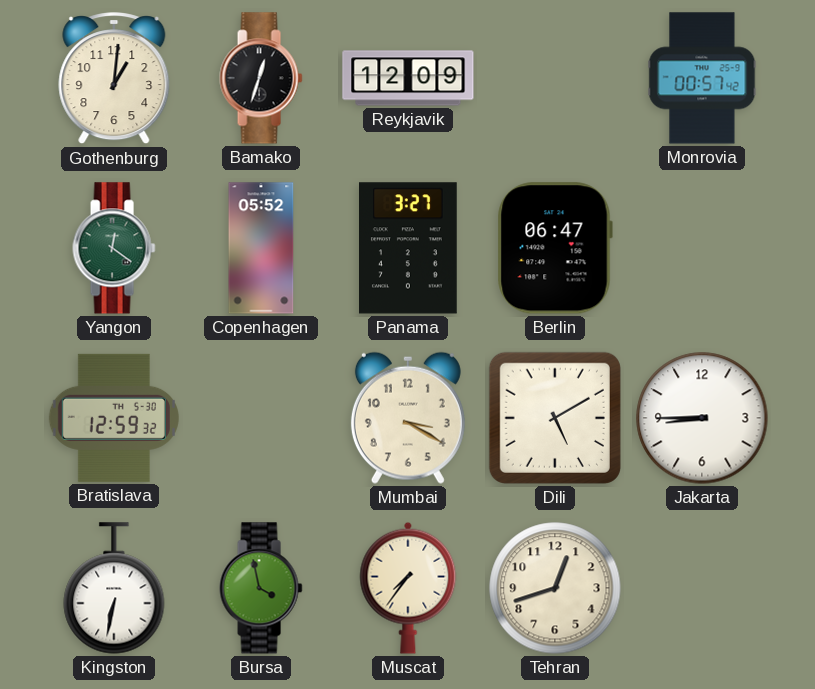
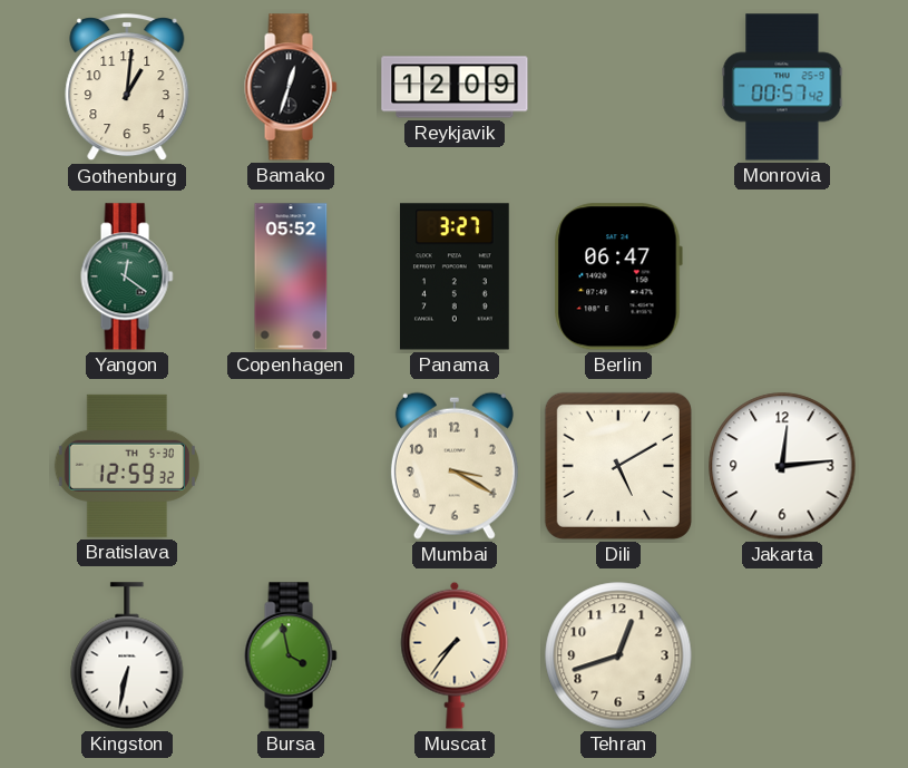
Jakarta: 8:45 -> 12:14
